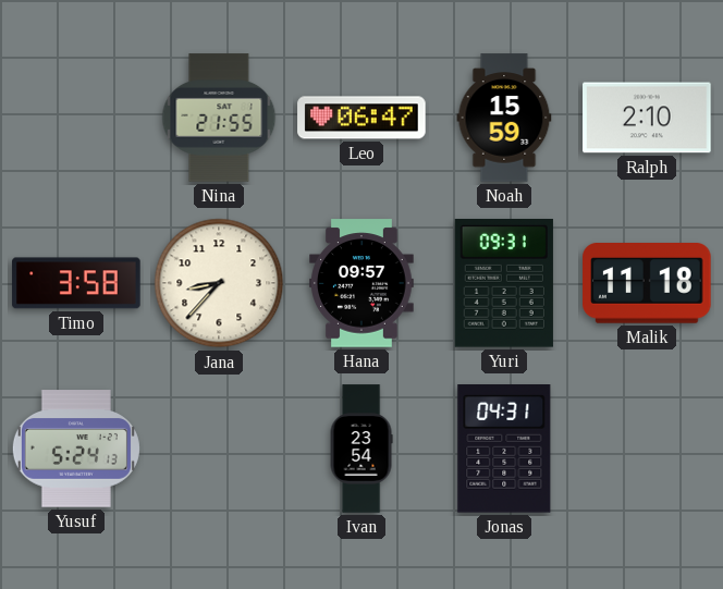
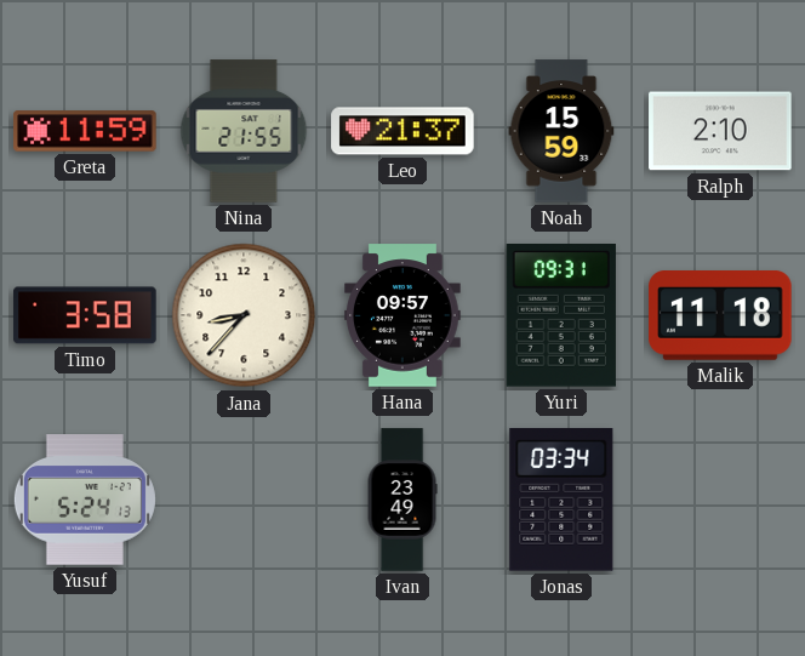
Greta: none -> 11:59
Leo: 06:47 -> 21:37
Ivan: 23:54 -> 23:49
Jonas: 04:31 -> 03:34
